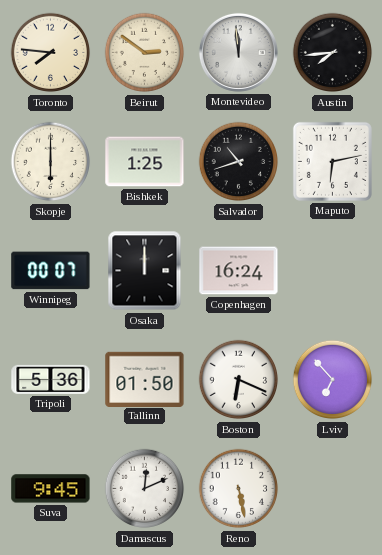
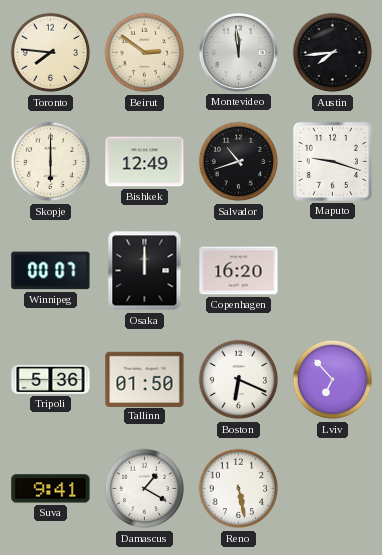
Bishkek: 1:25 -> 12:49
Maputo: 6:13 -> 9:18
Copenhagen: 16:24 -> 16:20
Suva: 9:45 -> 9:41
Damascus: 12:11 -> 1:20
